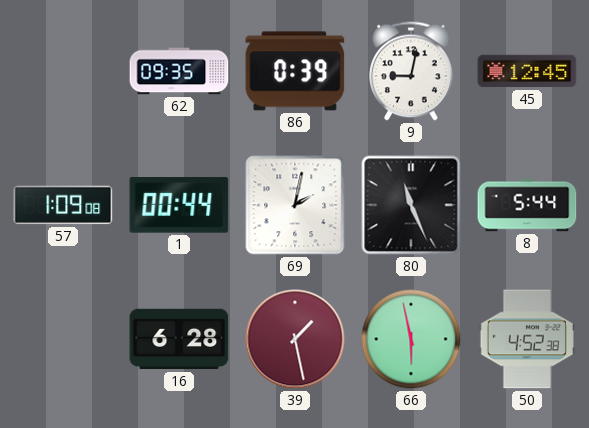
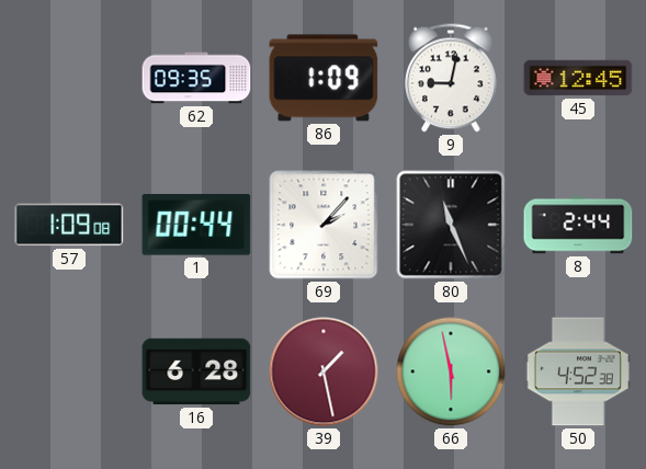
86: 0:39 -> 1:09
69: 2:02 -> 2:07
8: 5:44 -> 2:44
